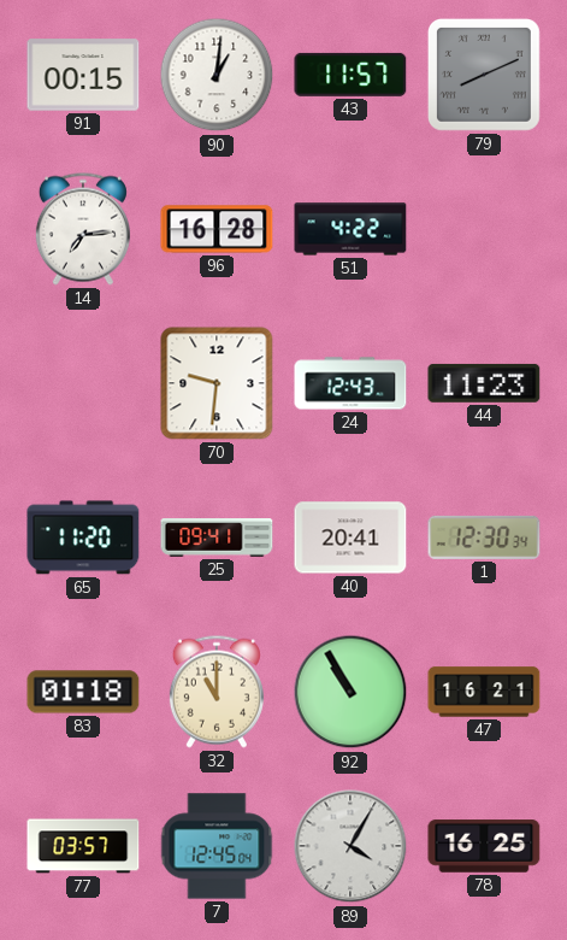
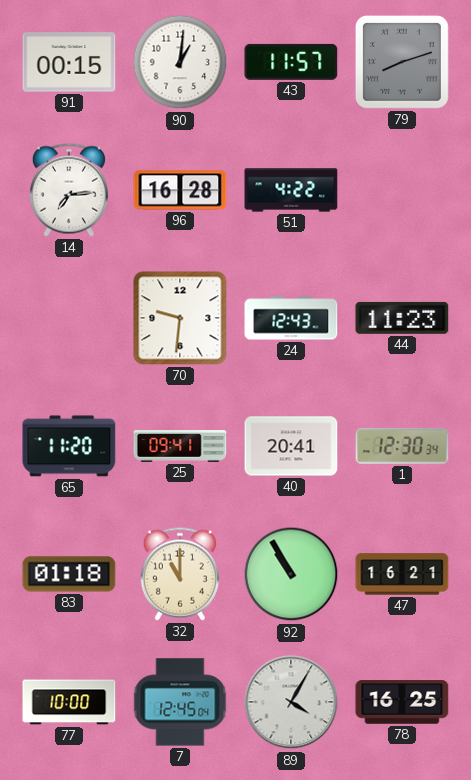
79: 8:11 -> 8:12
77: 03:57 -> 10:00
